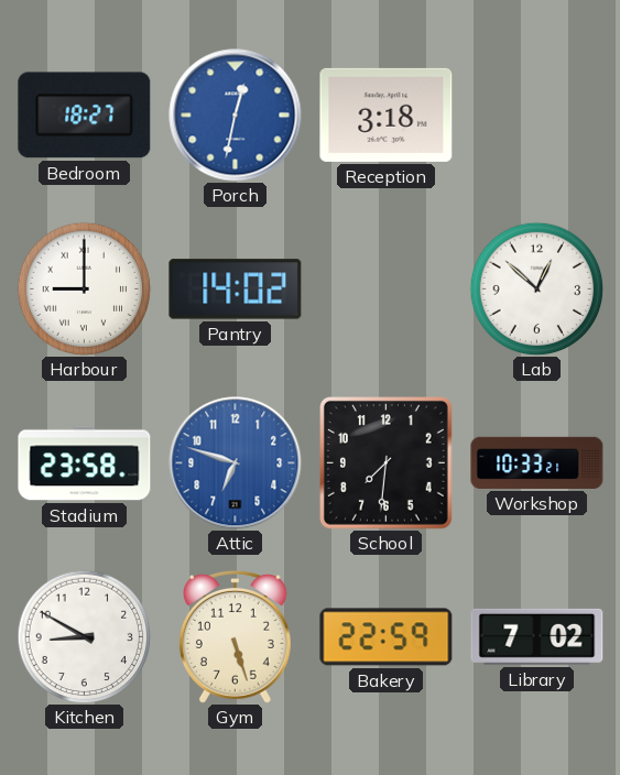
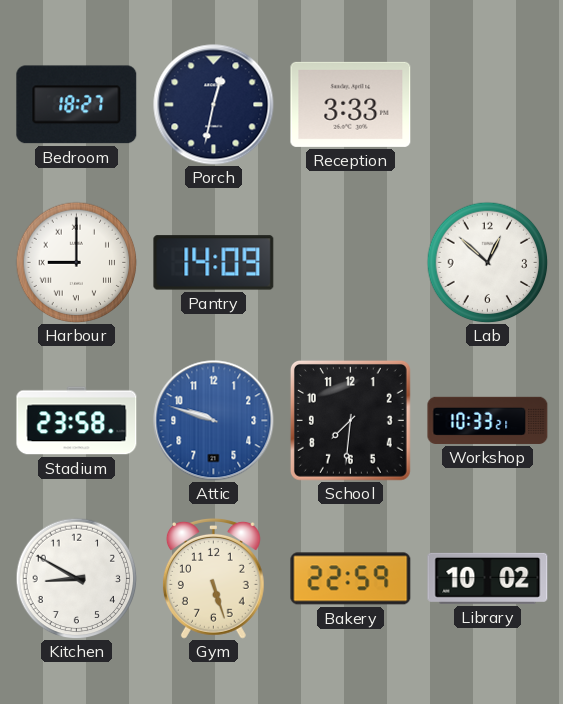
Porch dial: blue -> navy
Reception: 3:18 -> 3:33
Pantry: 14:02 -> 14:09
Attic: 6:48 -> 9:48
Library: 7:02 -> 10:02
